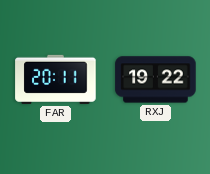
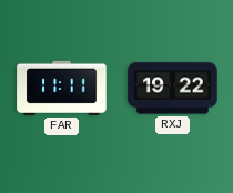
FAR: 20:11 -> 11:11
